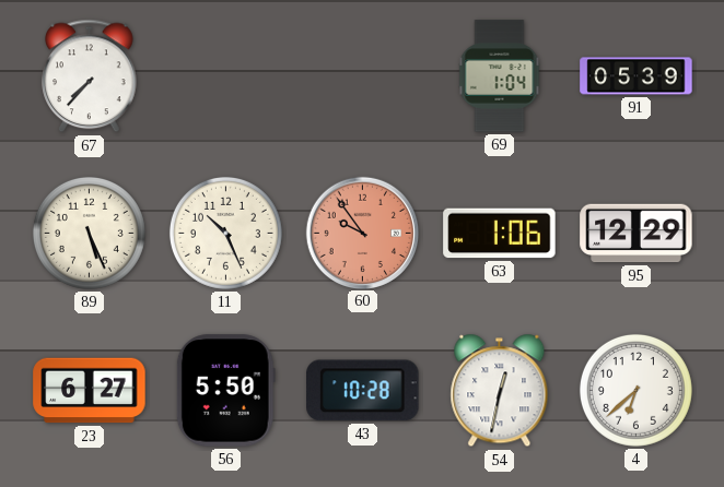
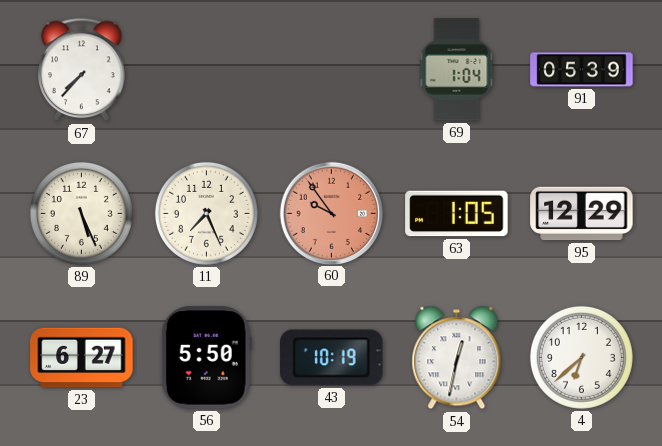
11: 10:26 -> 7:26
63: 1:06 -> 1:05
43: 10:28 -> 10:19
